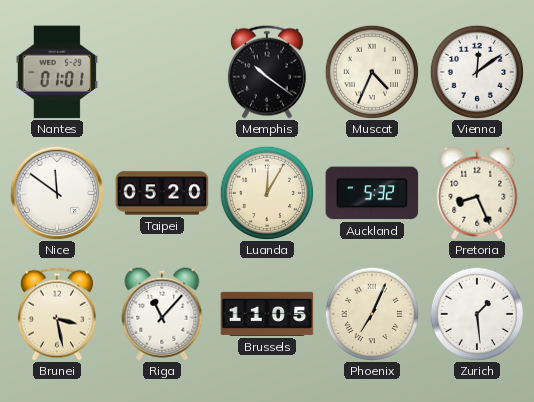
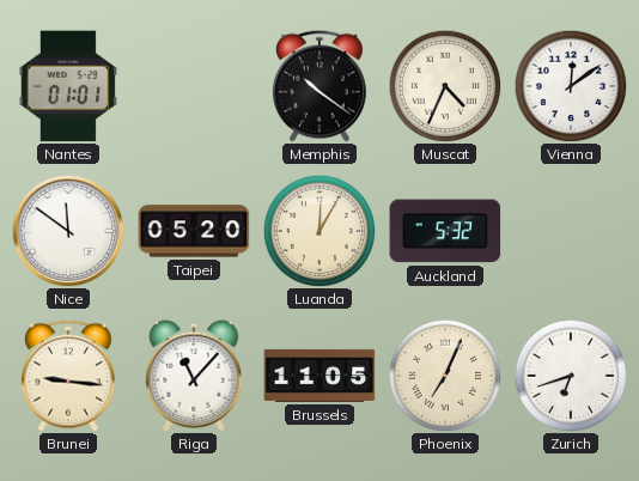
Pretoria: 8:26 -> none
Brunei: 3:28 -> 9:16
Zurich: 1:29 -> 6:42
